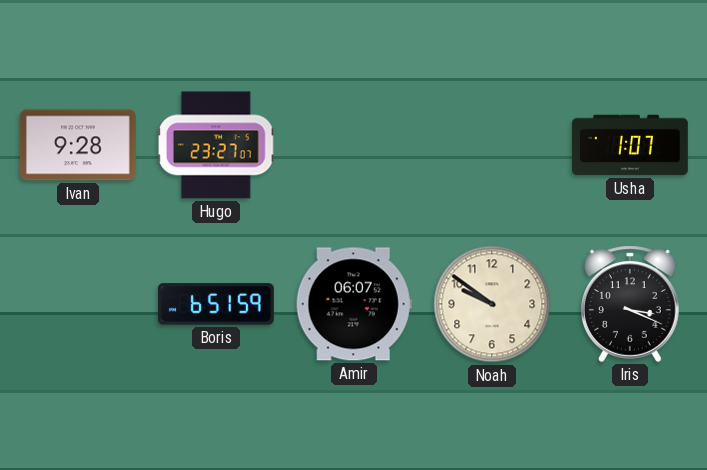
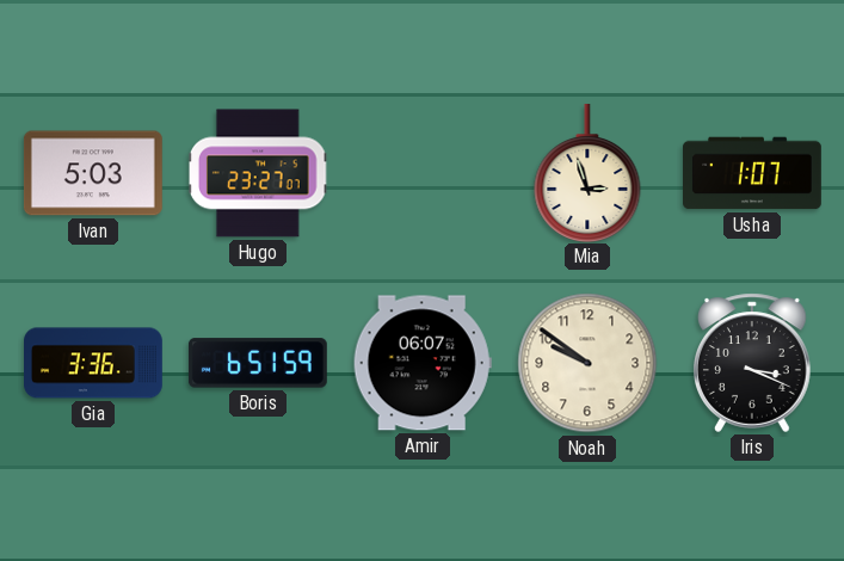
Ivan: 9:28 -> 5:03
Mia: none -> 2:57
Gia: none -> 3:36
